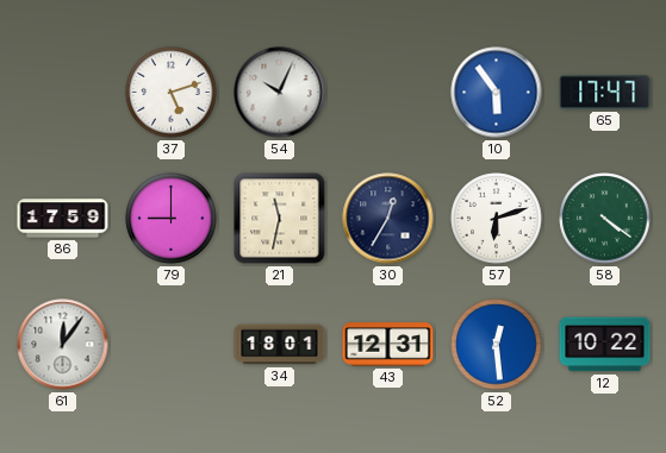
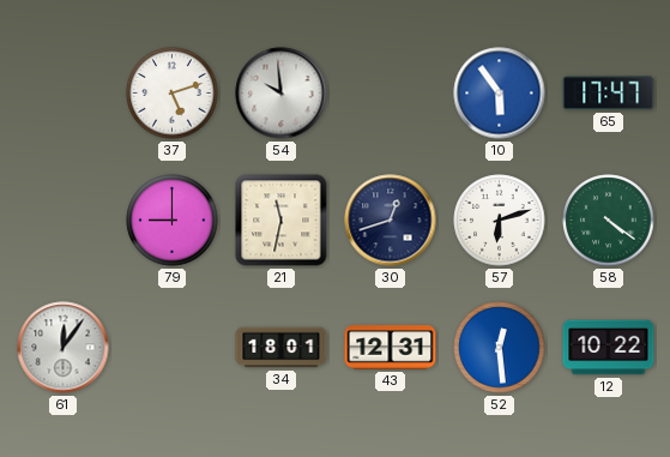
54: 10:04 -> 9:59
86: 17:59 -> none
30: 12:35 -> 12:42
